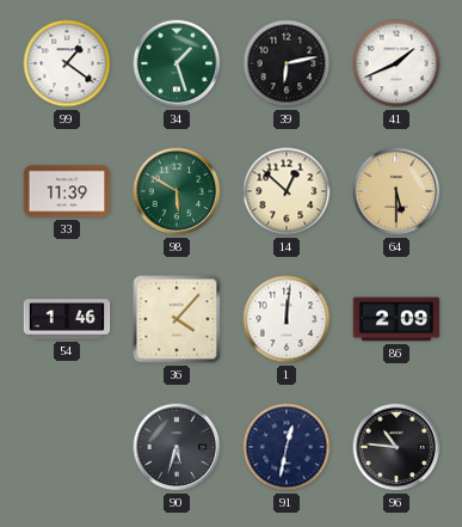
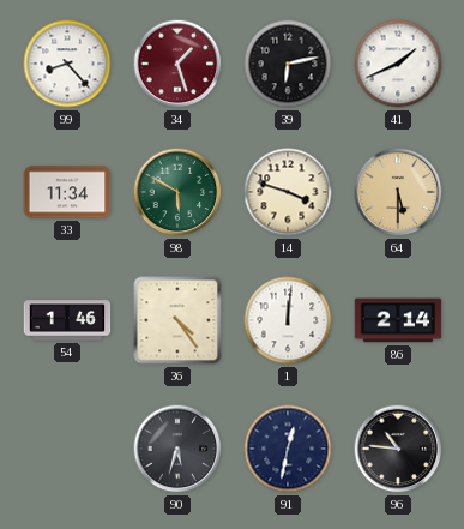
99: 1:21 -> 8:23
34 dial: green -> burgundy
33: 11:39 -> 11:34
14: 12:52 -> 3:48
36: 4:07 -> 4:24
86: 2:09 -> 2:14
